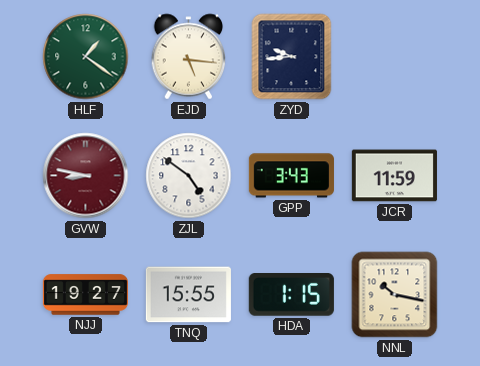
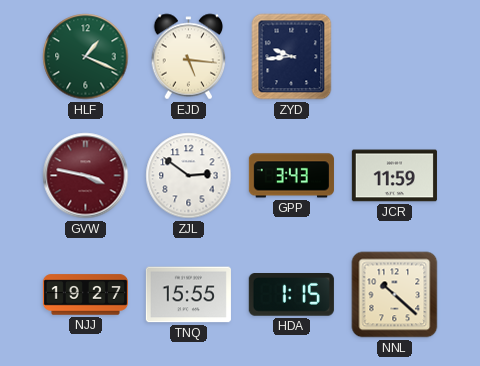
HLF: 1:21 -> 1:19
GVW: 8:47 -> 3:47
ZJL: 4:51 -> 2:51
NNL: 10:17 -> 10:22
